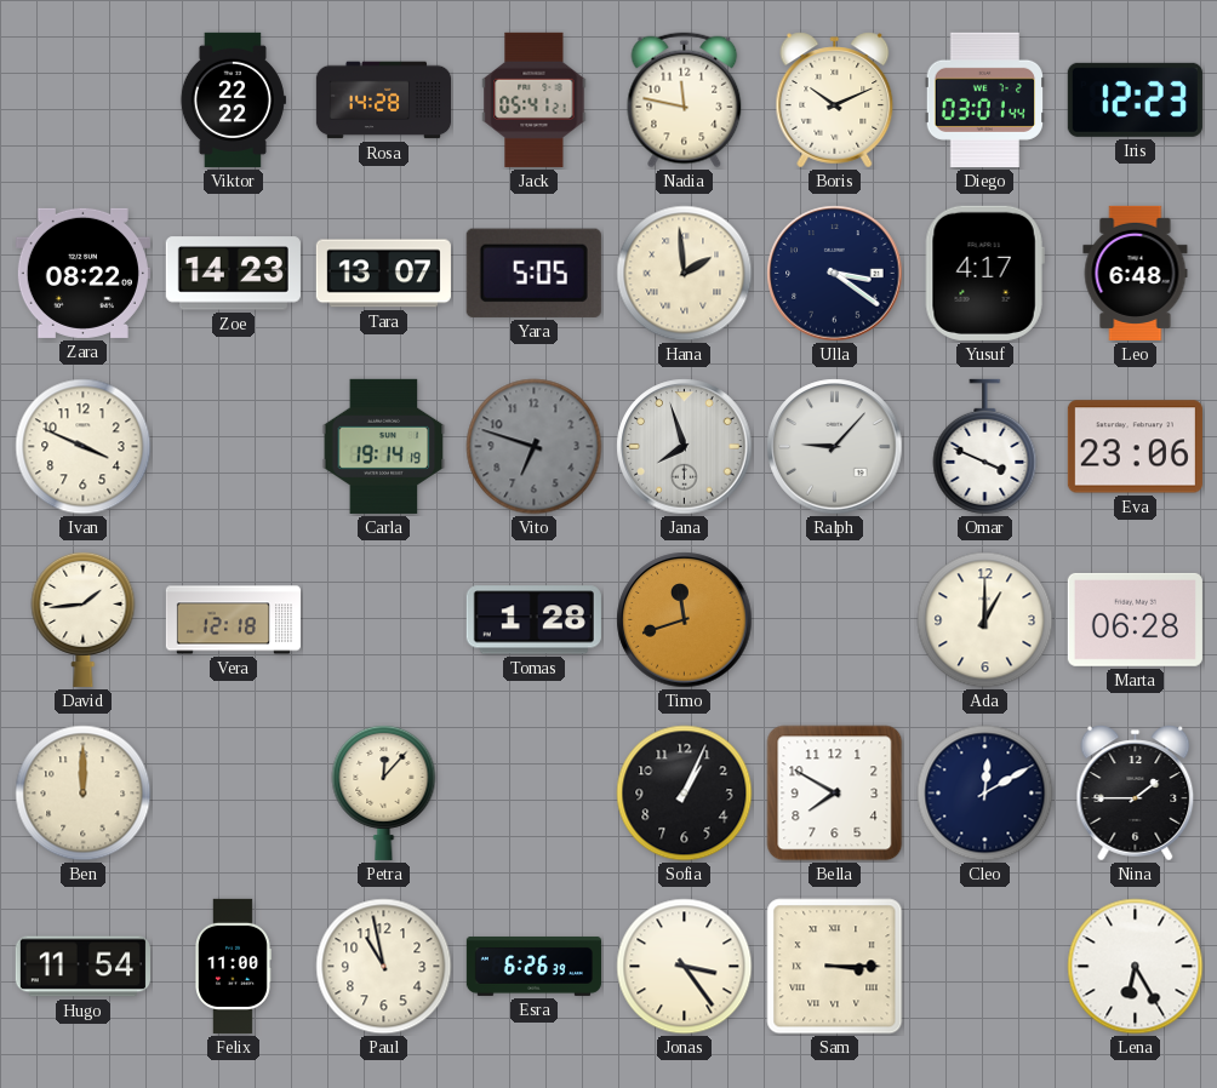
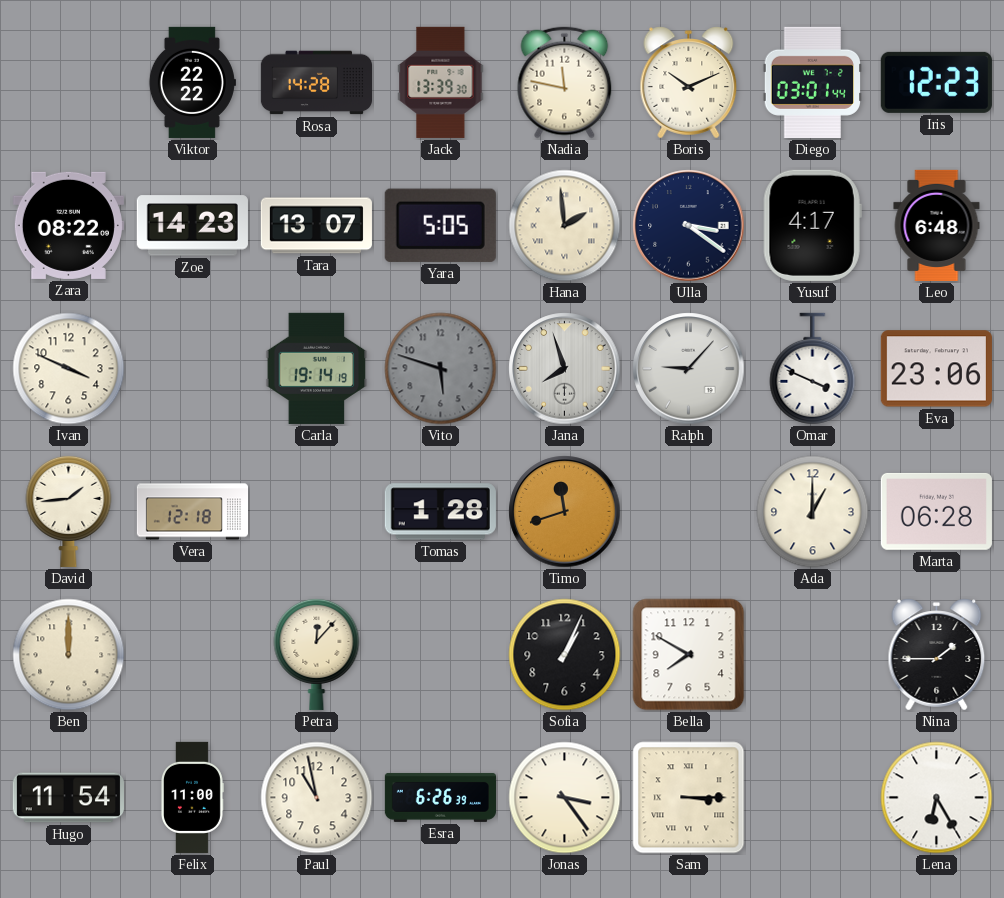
Jack: 05:41 -> 13:39
Vito: 6:48 -> 5:48
Cleo: 12:10 -> none
